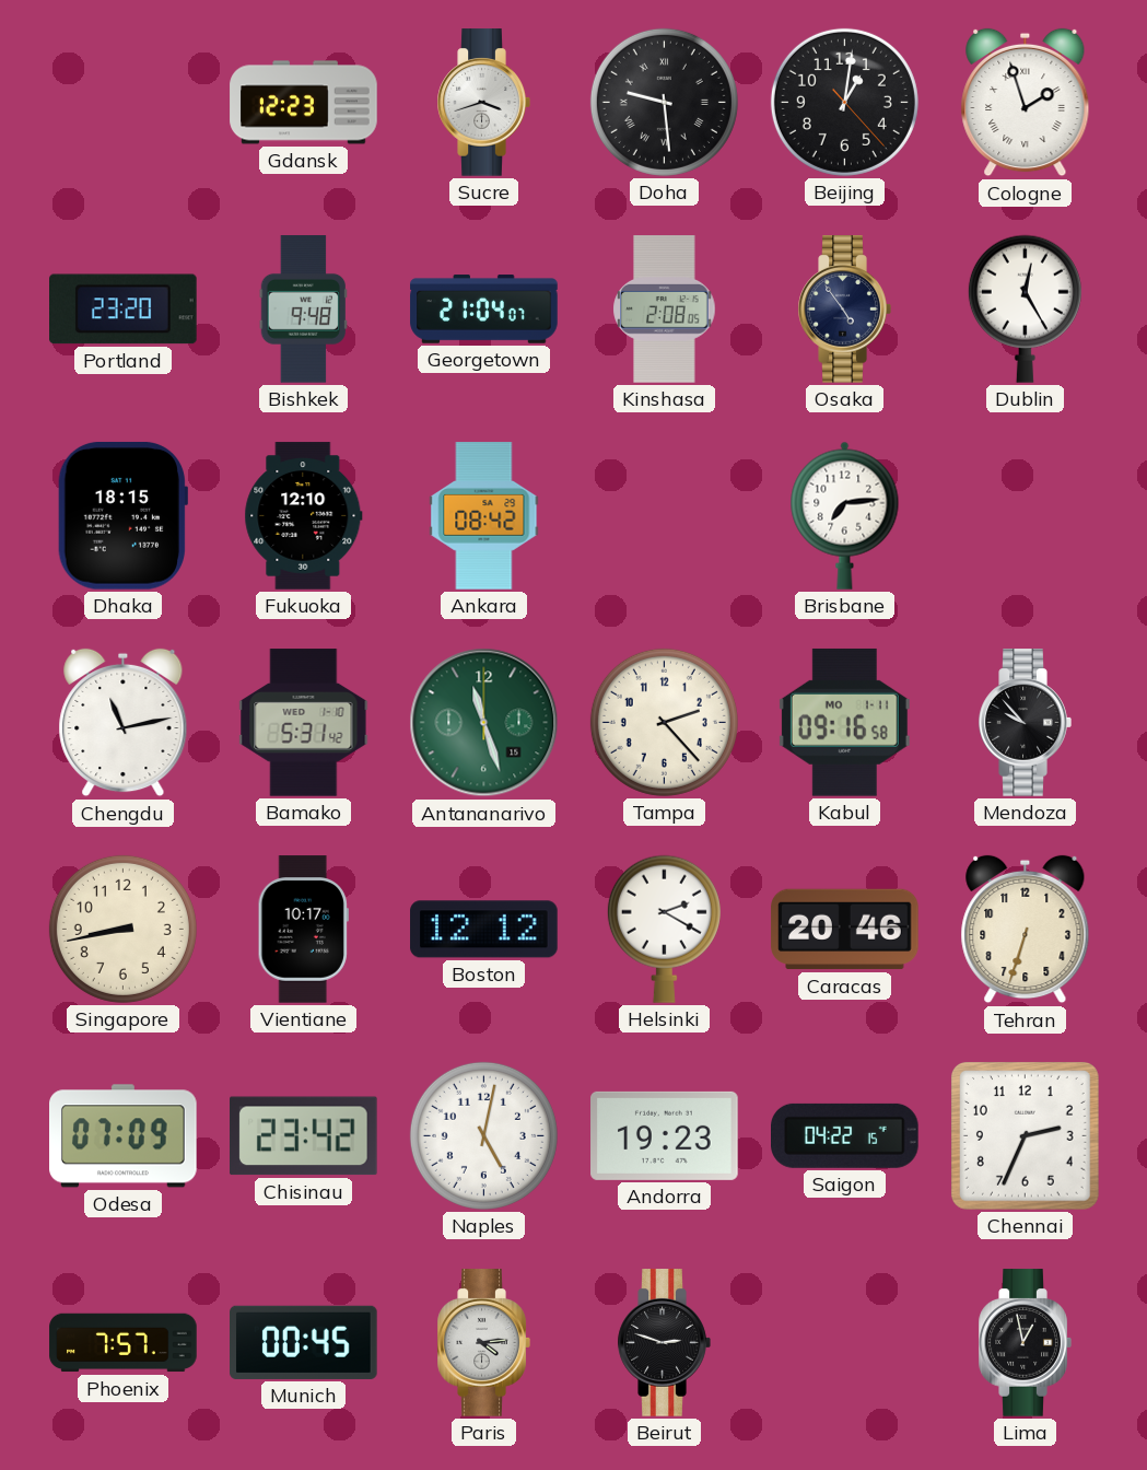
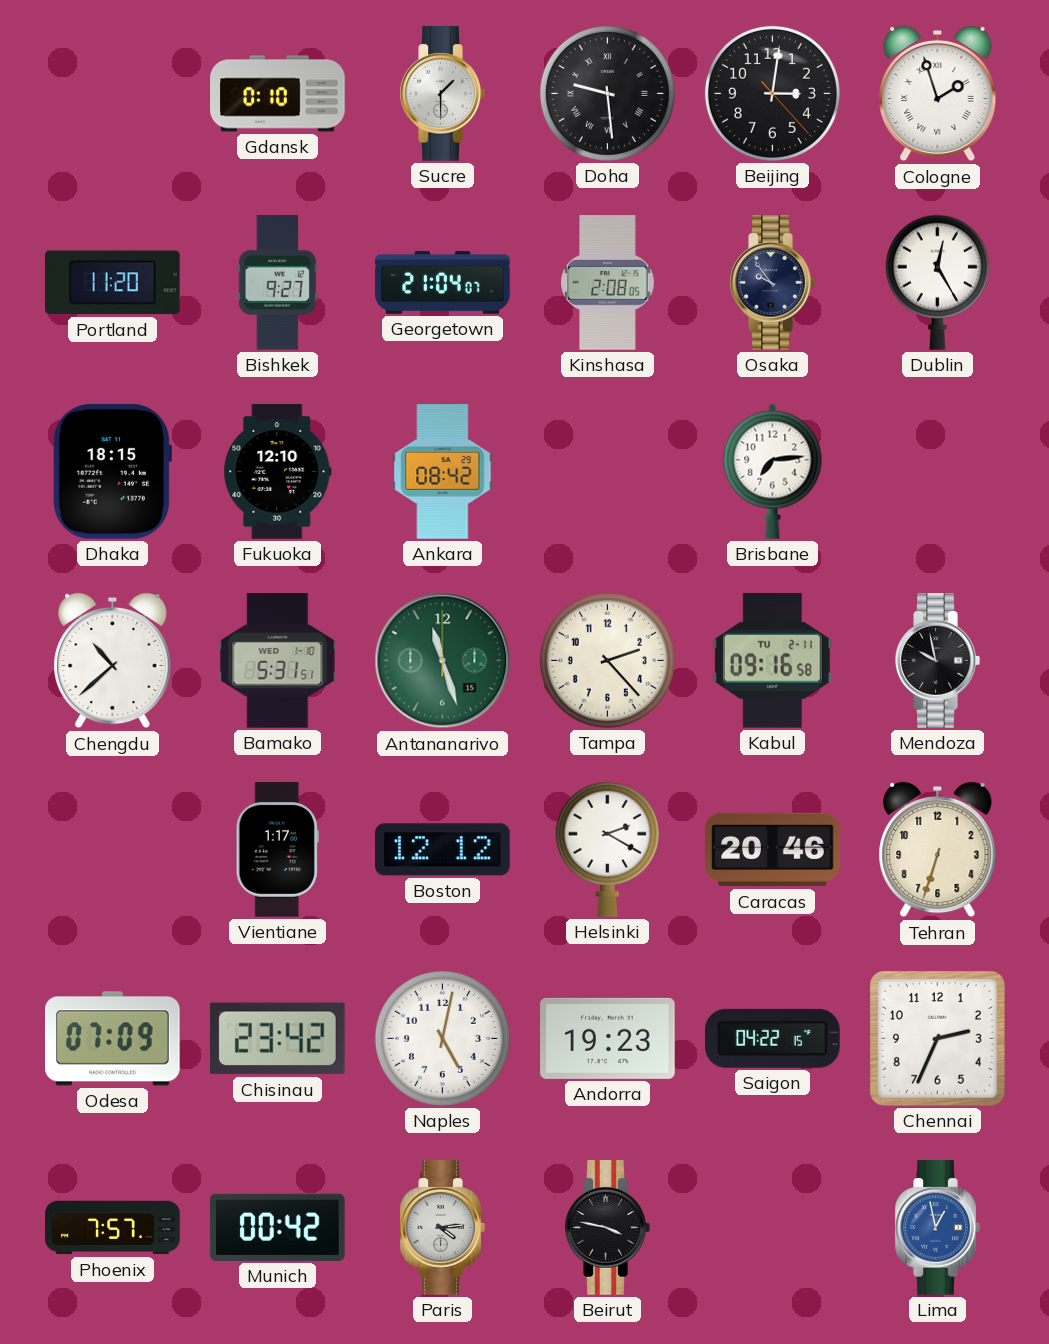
Gdansk: 12:23 -> 0:10
Sucre: 3:42 -> 1:30
Beijing: 1:01 -> 3:01
Portland: 23:20 -> 11:20
Bishkek: 9:48 -> 9:27
Osaka: 4:54 -> 9:54
Chengdu: 11:13 -> 10:38
Bamako: 5:31:42 -> 5:31:51
Kabul date: MO 1-11 -> TU 2-11
Mendoza: 9:53 -> 9:58
Singapore: 8:43 -> none
Vientiane: 10:17 -> 1:17
Munich: 00:45 -> 00:42
Beirut: 2:48 -> 3:47
Lima dial: black -> blue
